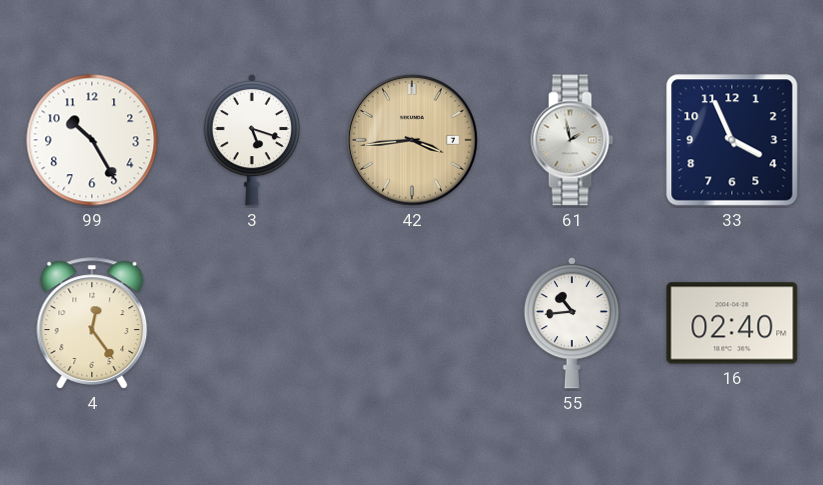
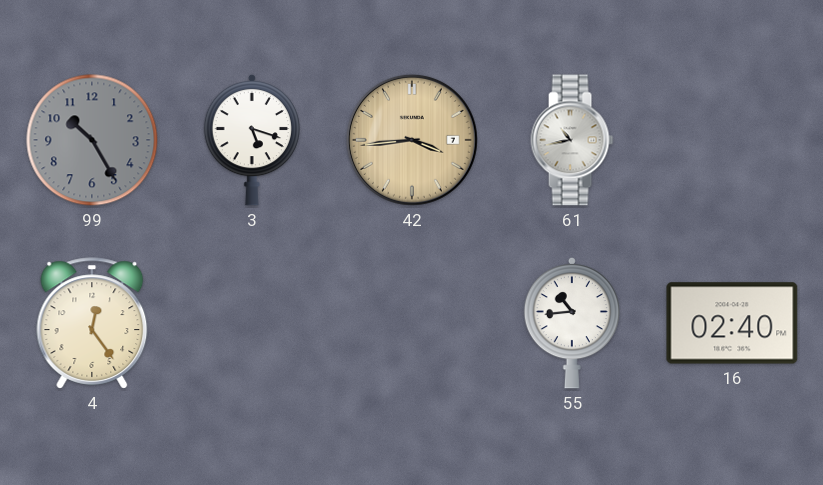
99 dial: white -> grey
61: 1:58 -> 10:43
33: 3:56 -> none
